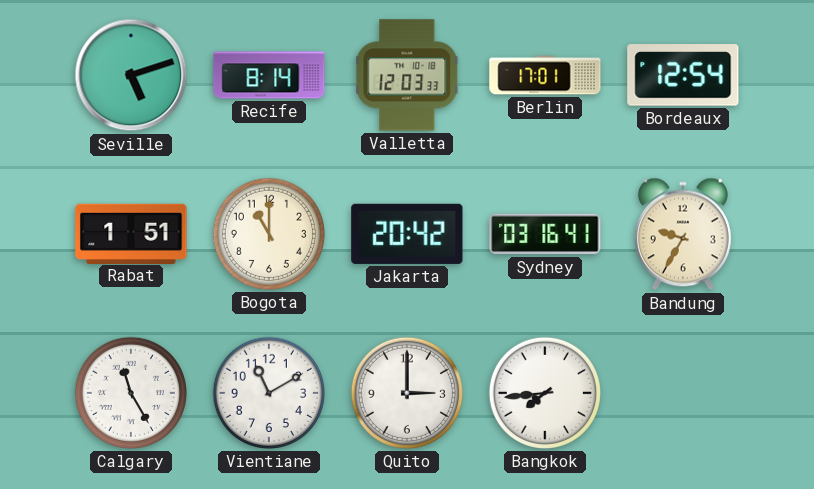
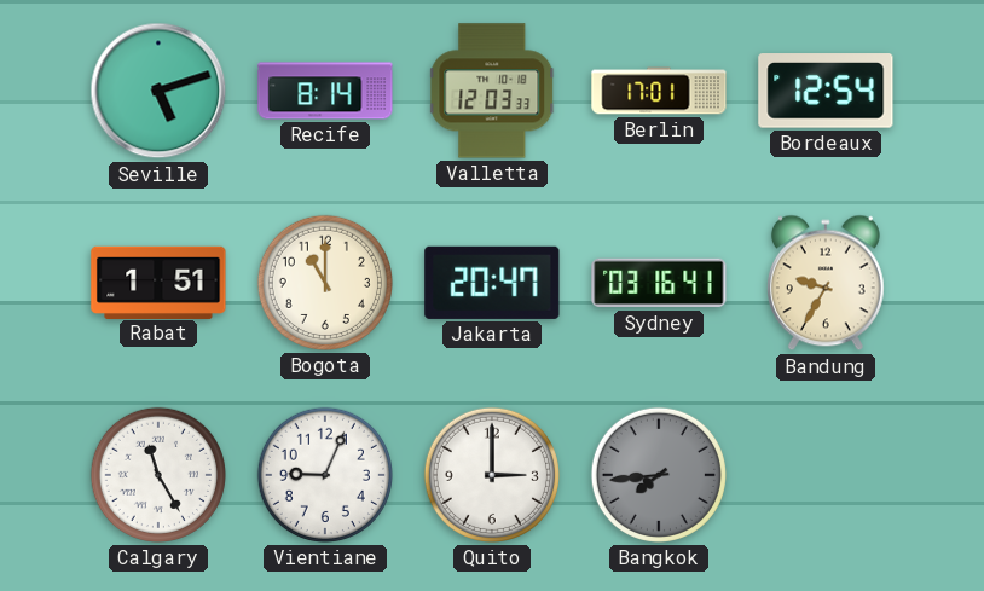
Jakarta: 20:42 -> 20:47
Vientiane: 11:10 -> 9:04
Bangkok dial: white -> grey
